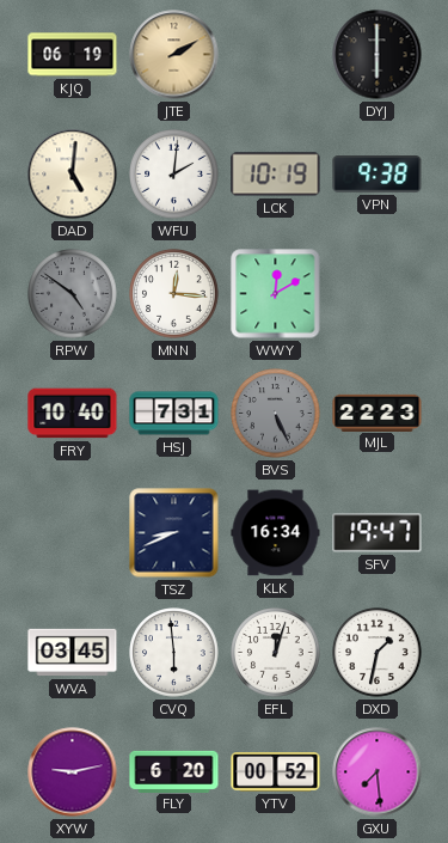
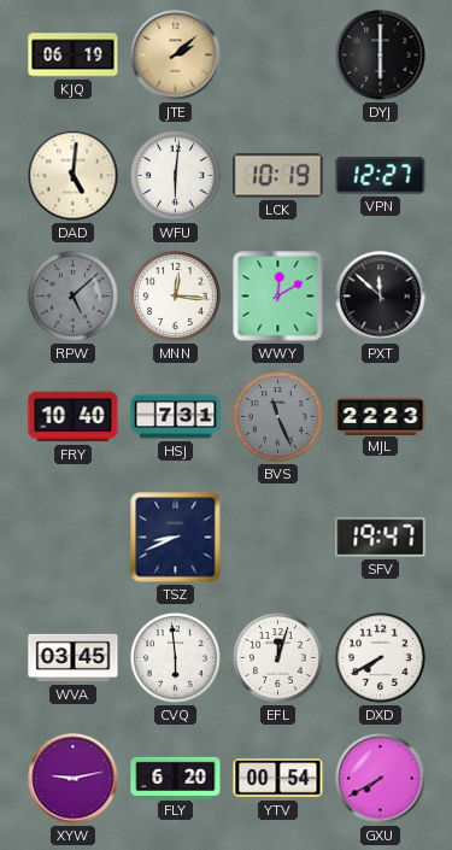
JTE: 2:10 -> 2:08
WFU: 2:01 -> 6:01
VPN: 9:38 -> 12:27
RPW: 4:51 -> 5:08
PXT: none -> 11:52
BVS: 5:26 -> 11:26
KLK: 16:34 -> none
DXD: 1:32 -> 7:40
YTV: 00:52 -> 00:54
GXU: 7:29 -> 7:40
